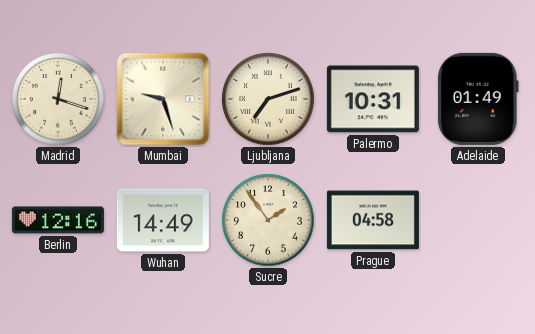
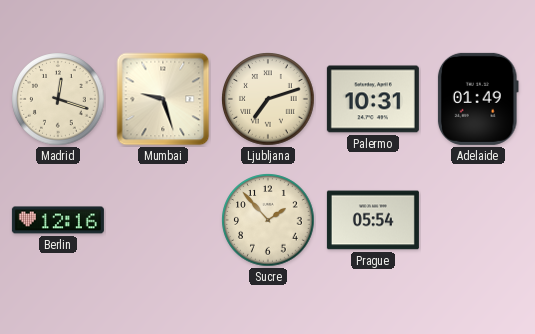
Wuhan: 14:49 -> none
Sucre: 1:54 -> 1:53
Prague: 04:58 -> 05:54
